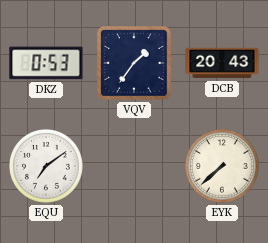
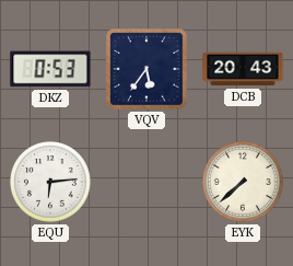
VQV: 1:36 -> 5:36
EQU: 7:09 -> 6:14
